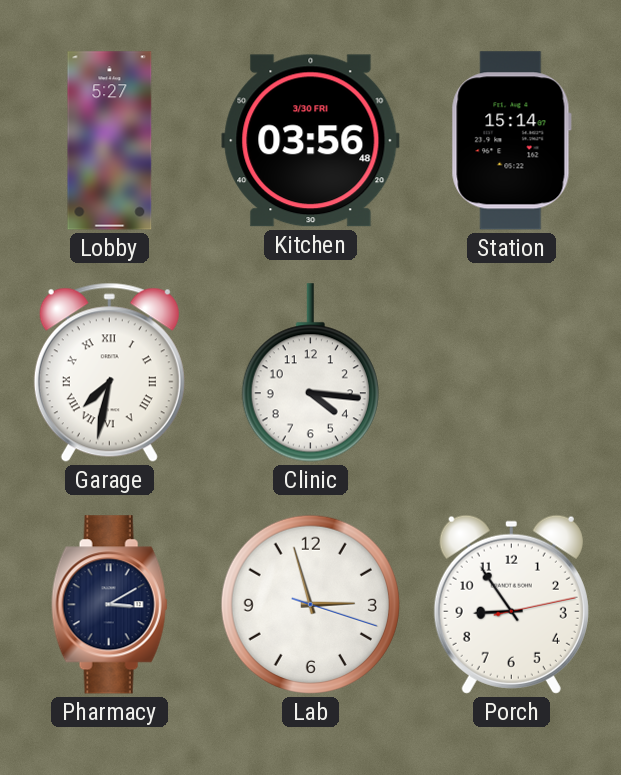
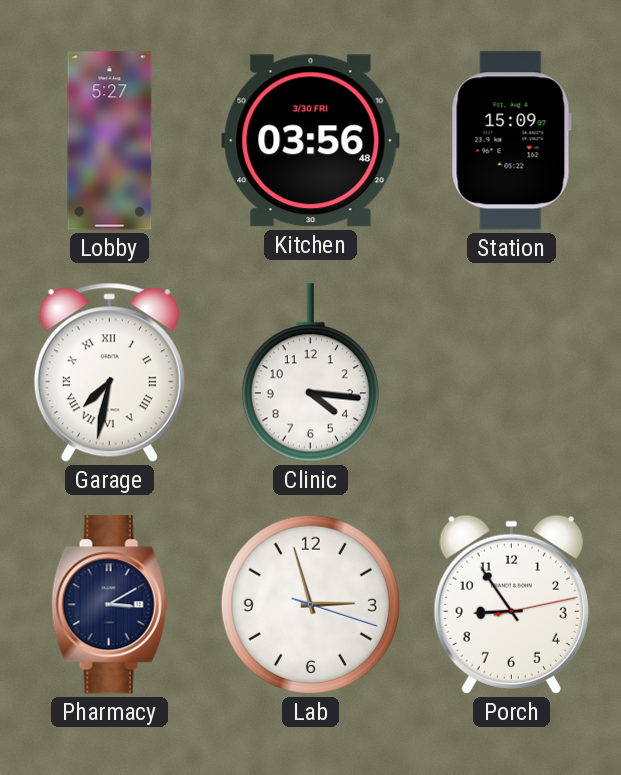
Station: 15:14 -> 15:09
